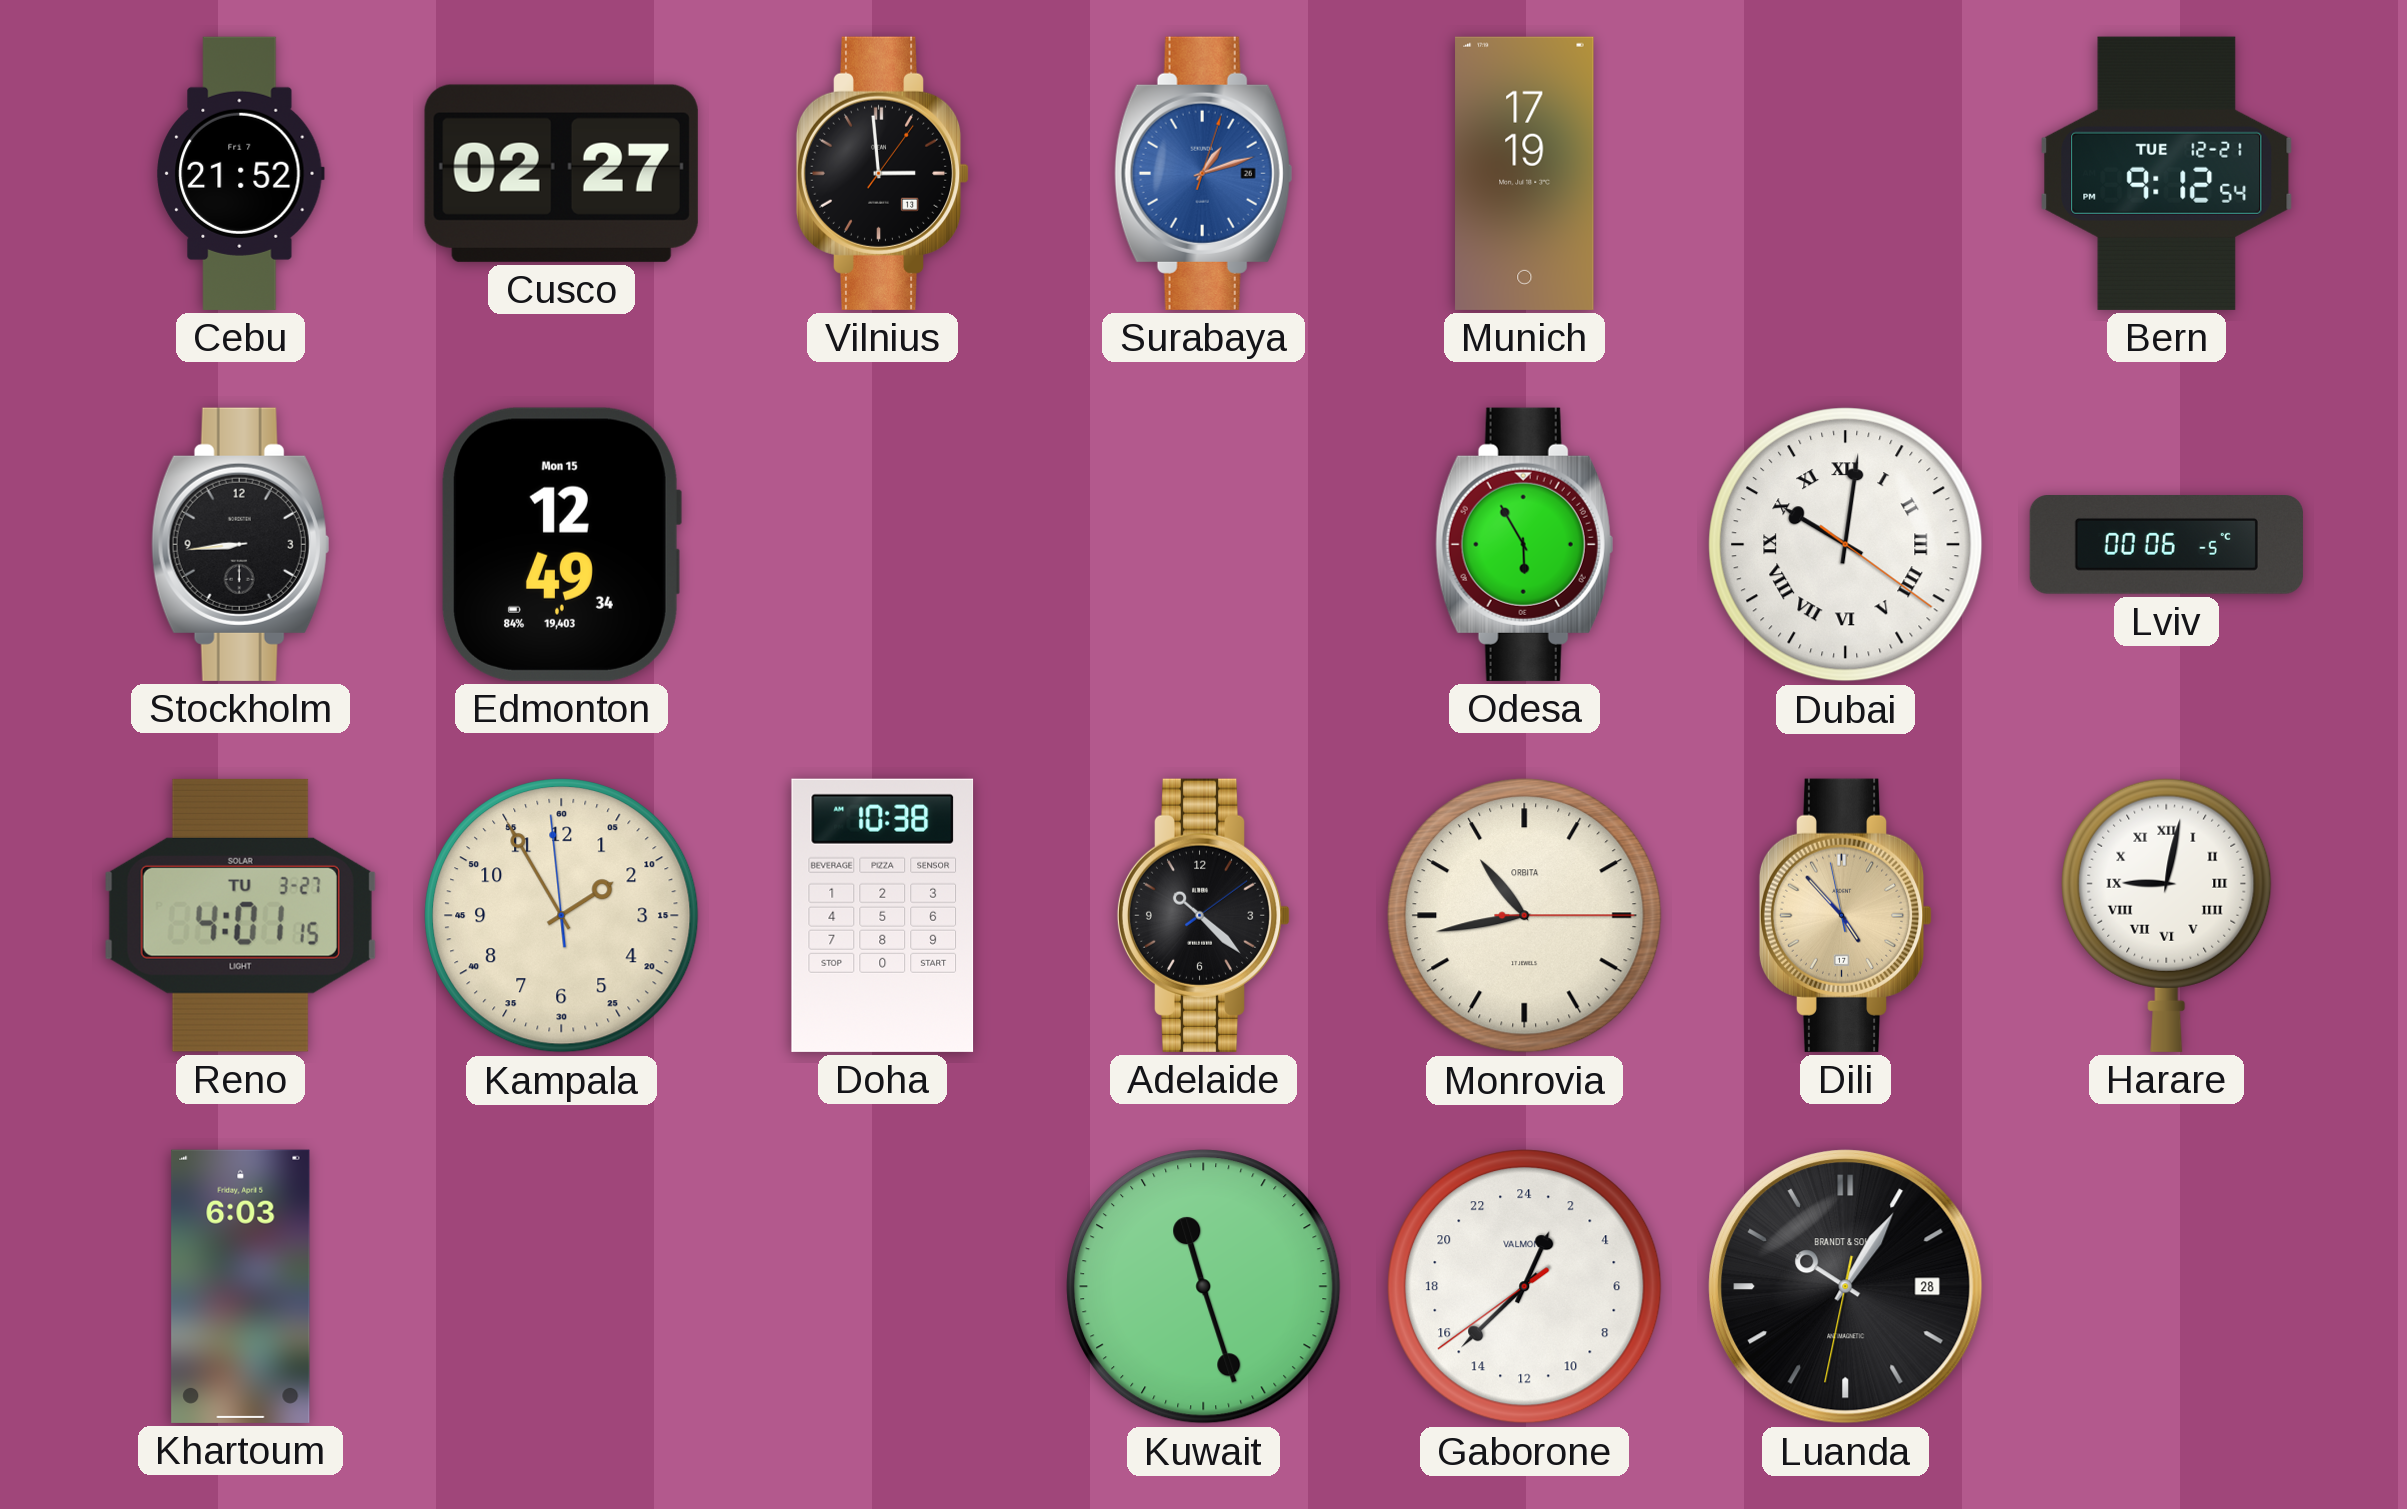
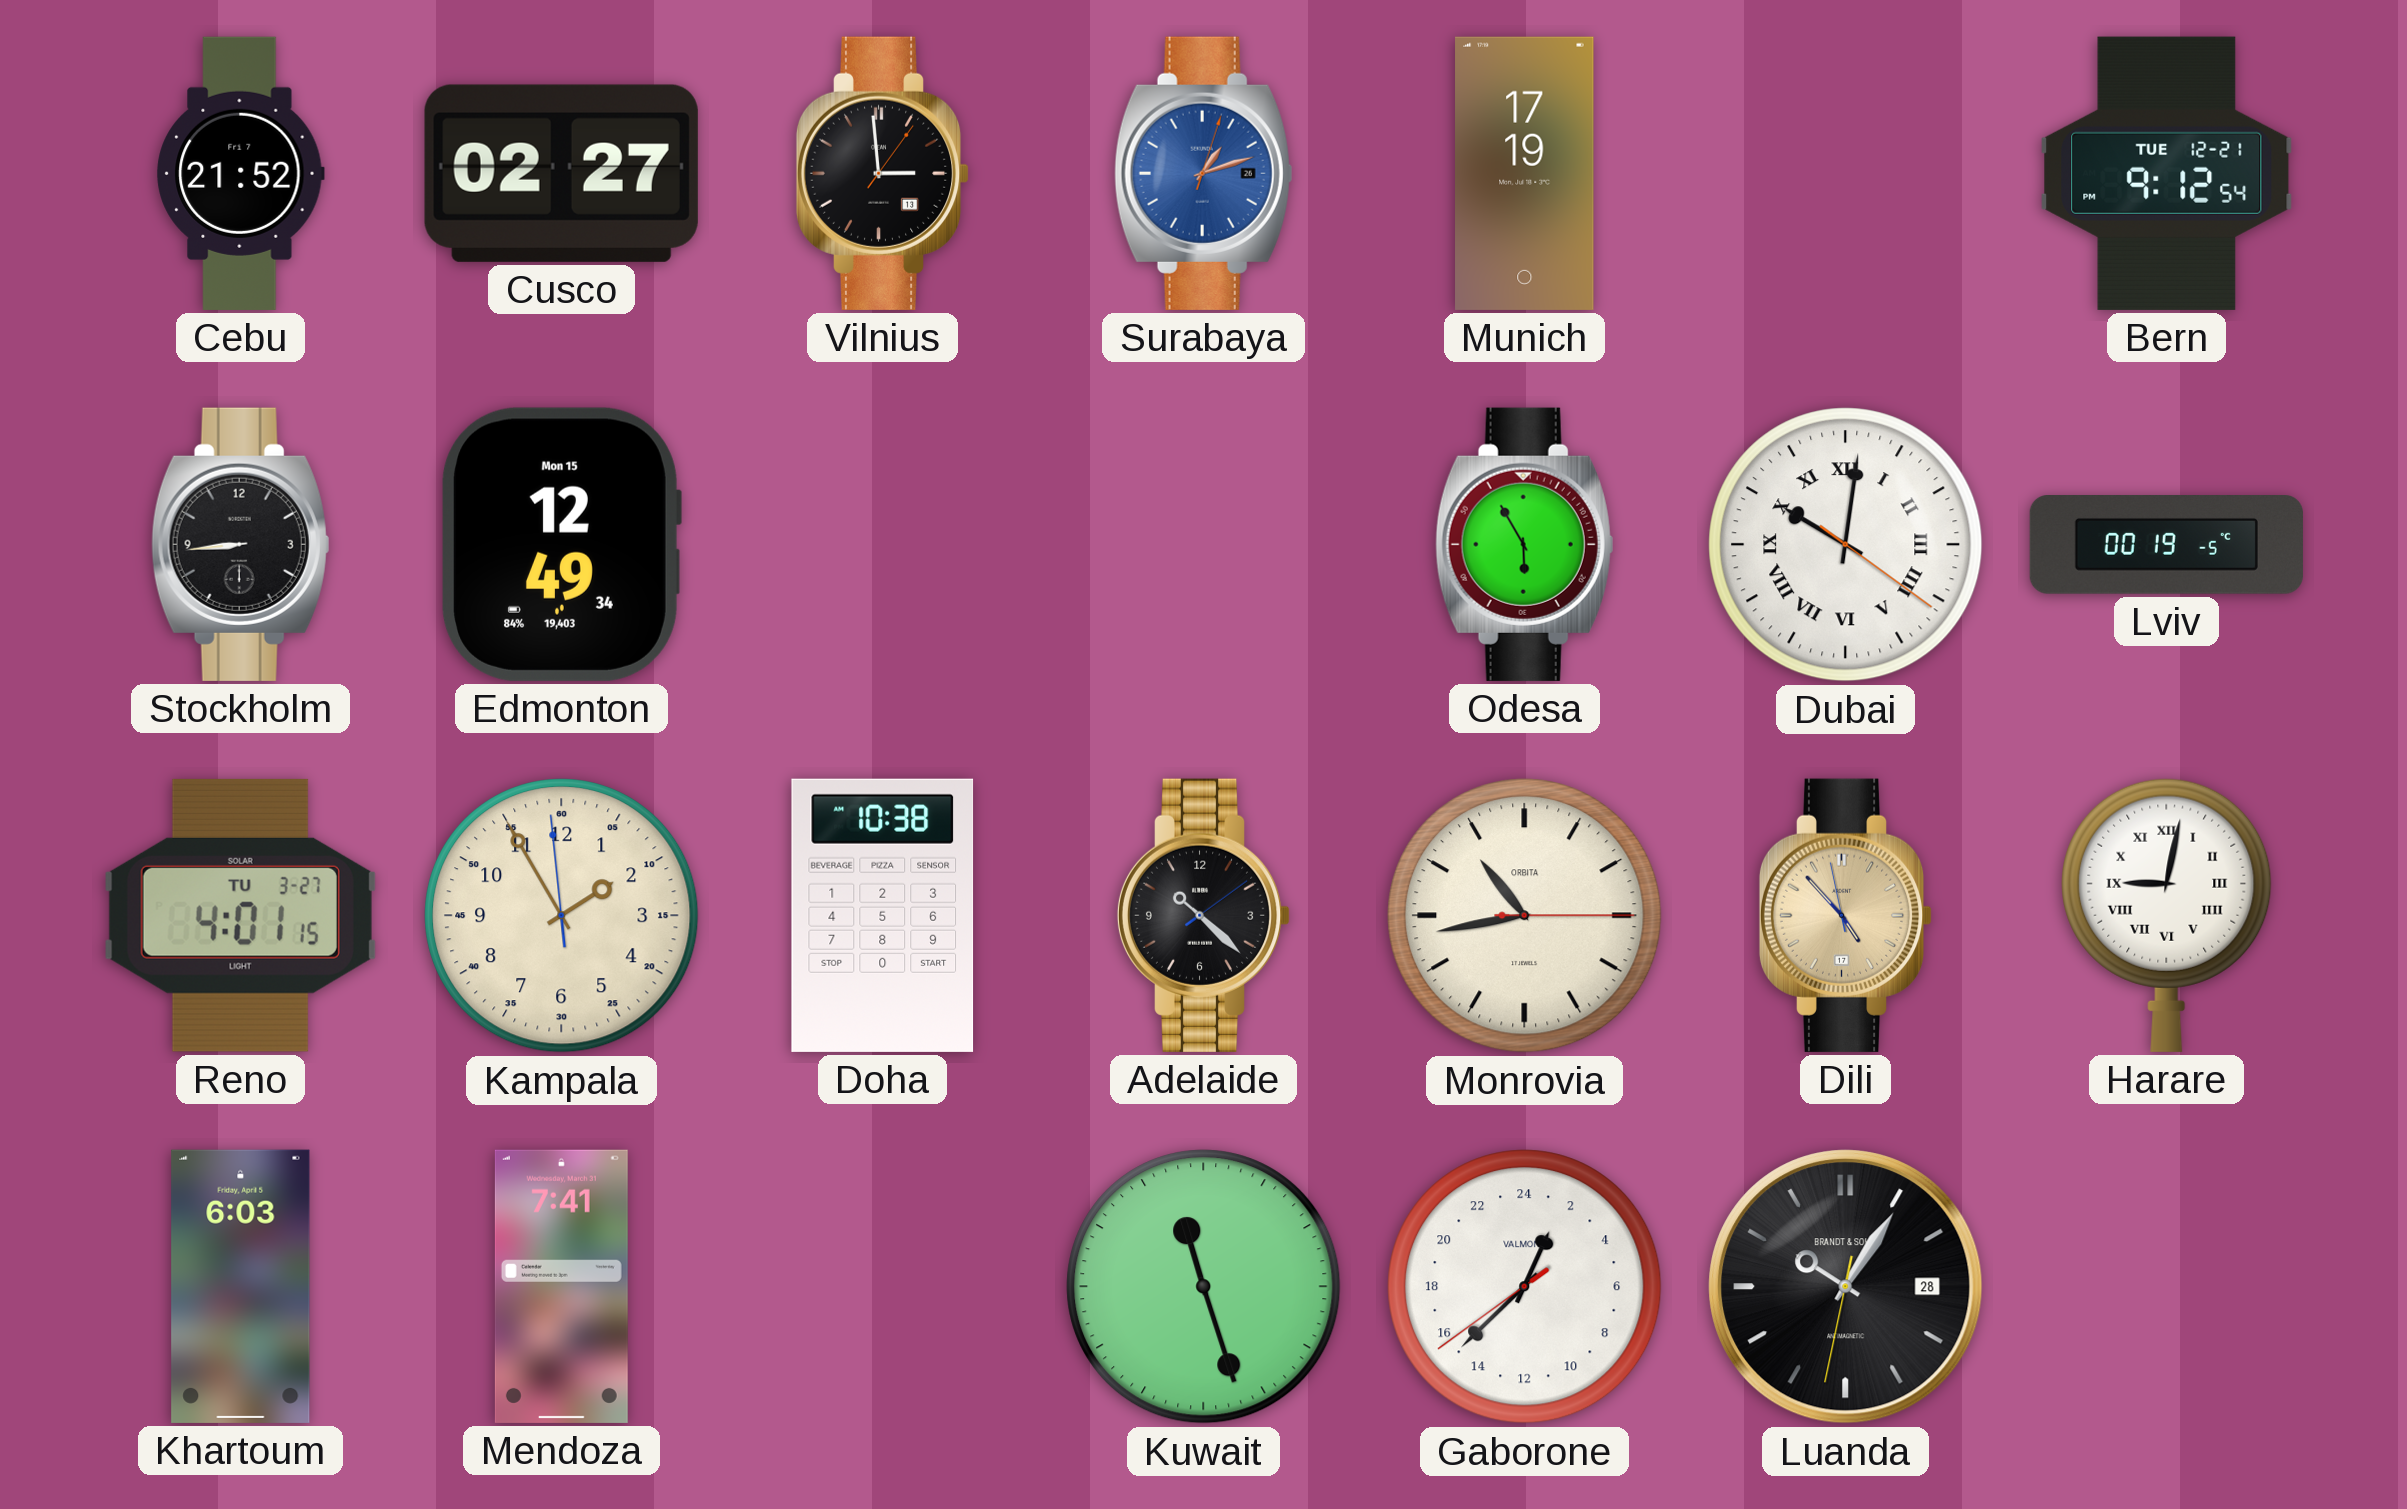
Lviv: 00:06 -> 00:19
Mendoza: none -> 7:41
